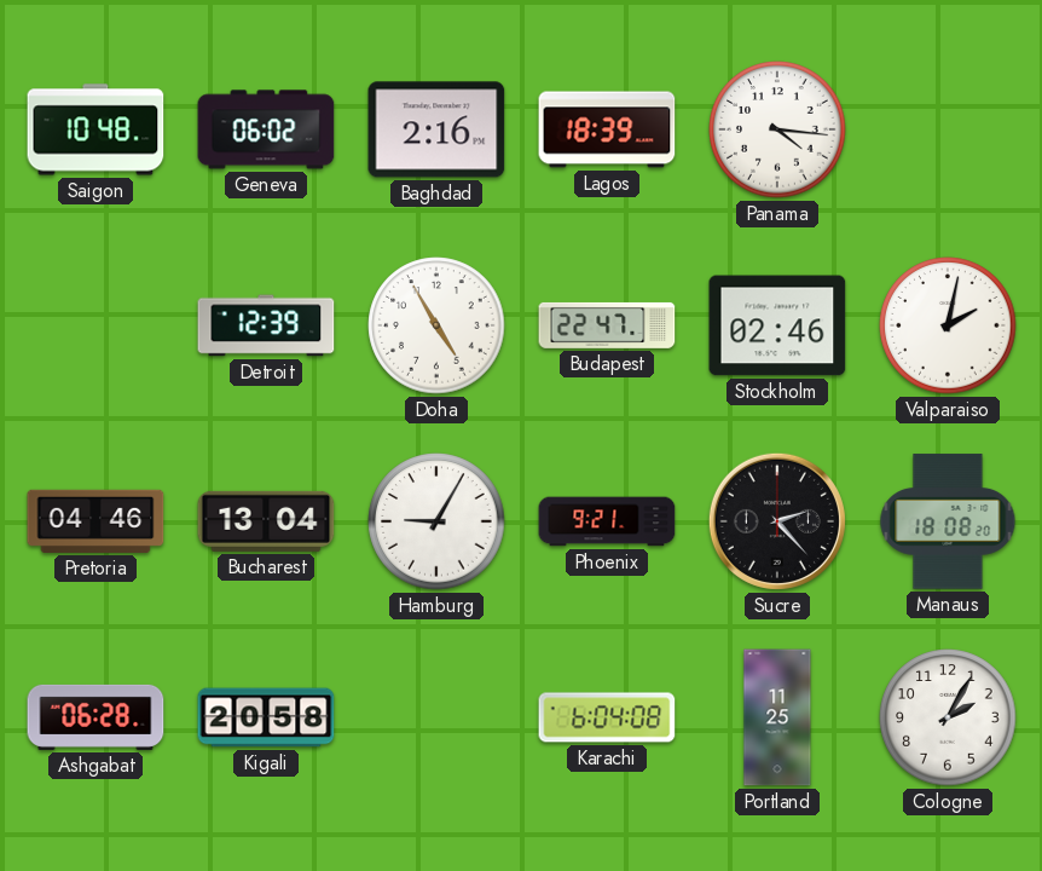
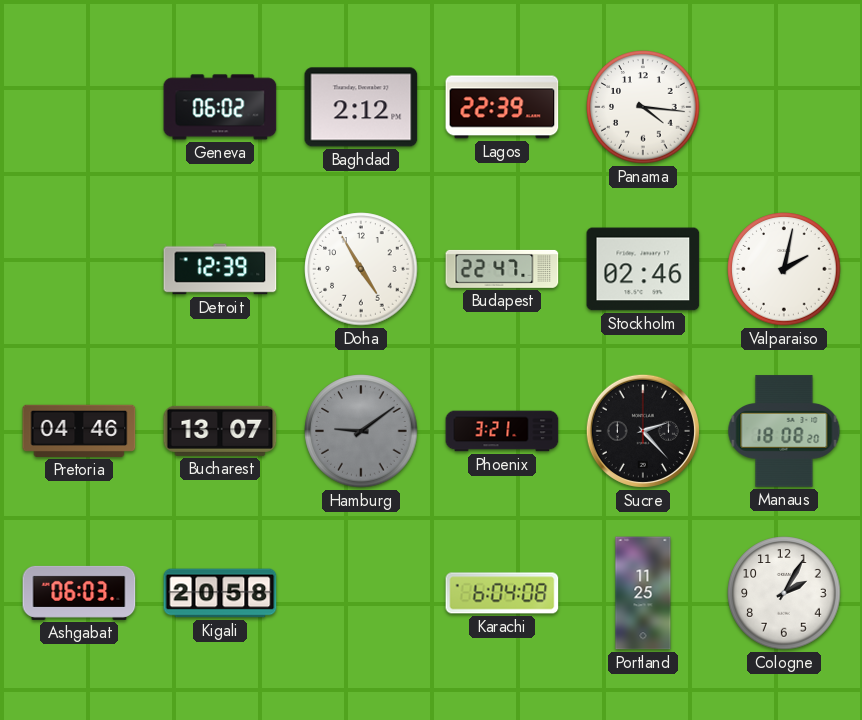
Saigon: 10:48 -> none
Baghdad: 2:16 -> 2:12
Lagos: 18:39 -> 22:39
Bucharest: 13:04 -> 13:07
Hamburg: 9:05 -> 9:09
Hamburg dial: white -> grey
Phoenix: 9:21 -> 3:21
Ashgabat: 06:28 -> 06:03
